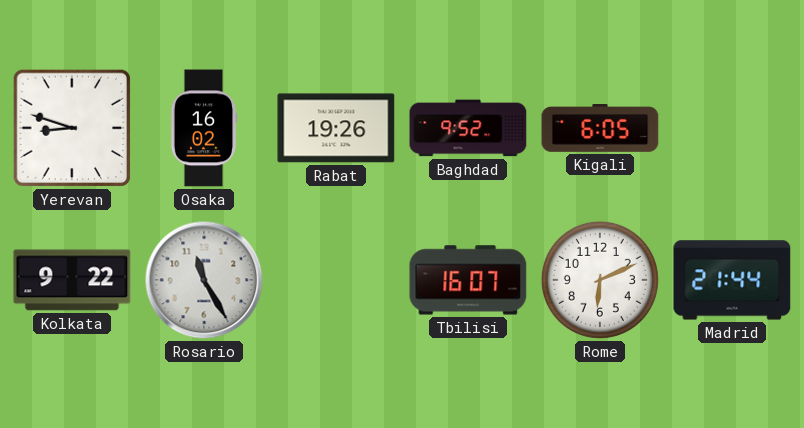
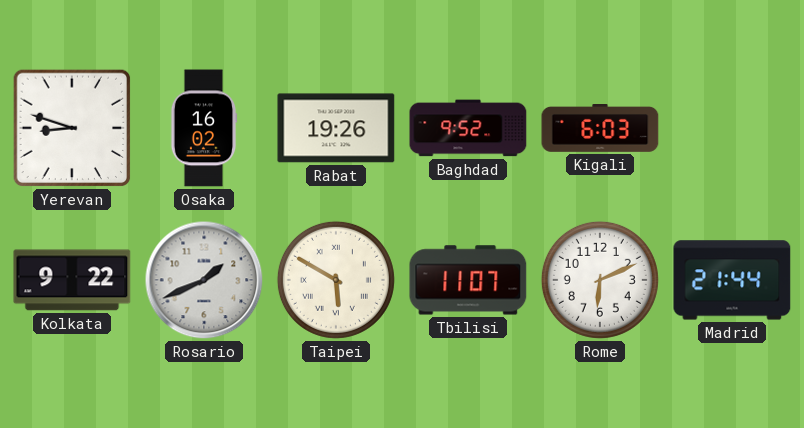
Kigali: 6:05 -> 6:03
Rosario: 11:25 -> 1:41
Taipei: none -> 5:50
Tbilisi: 16:07 -> 11:07
